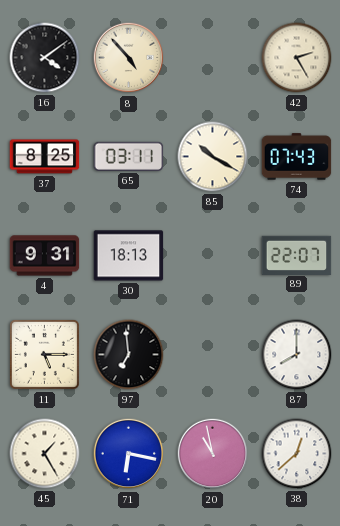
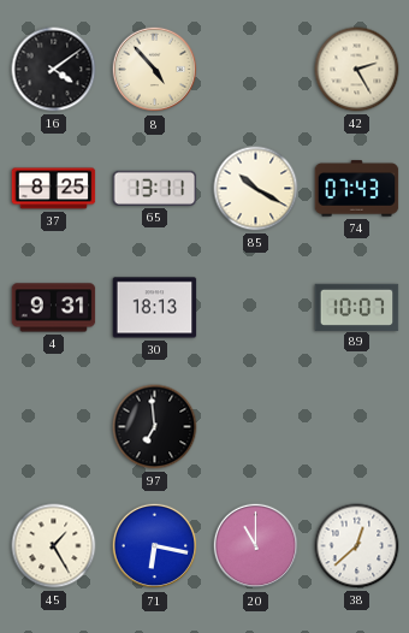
65: 03:11 -> 13:11
89: 22:07 -> 10:07
11: 5:15 -> none
87: 8:00 -> none
20: 10:58 -> 11:00
